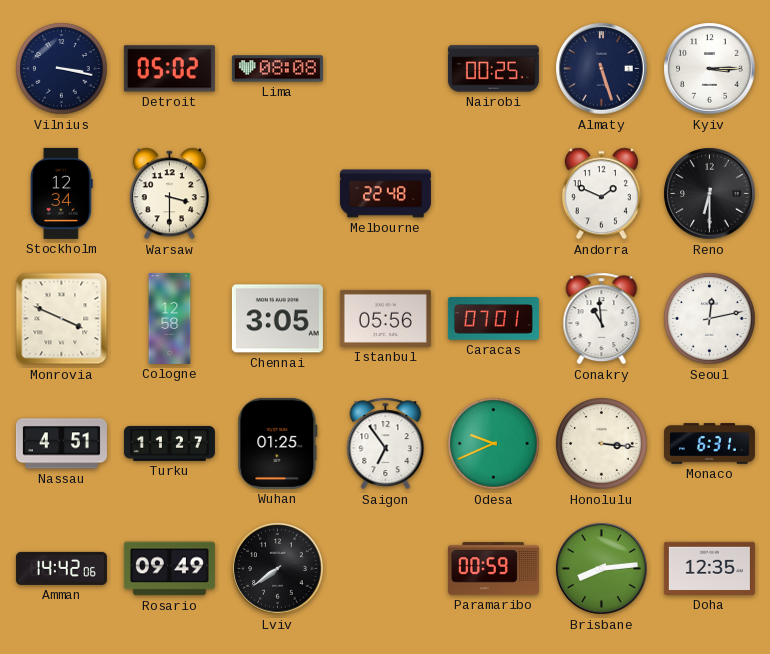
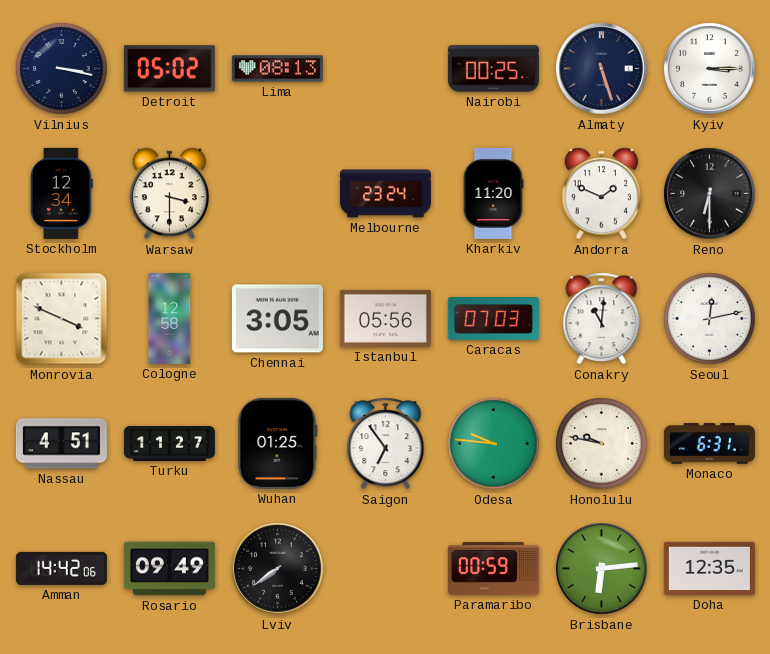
Lima: 08:08 -> 08:13
Melbourne: 22:48 -> 23:24
Kharkiv: none -> 11:20
Caracas: 07:01 -> 07:03
Conakry: 10:59 -> 11:01
Odesa: 9:41 -> 9:46
Honolulu: 3:16 -> 9:47
Brisbane: 8:14 -> 6:14
